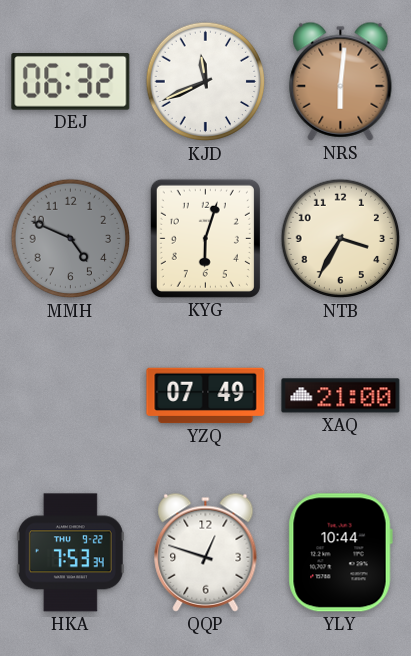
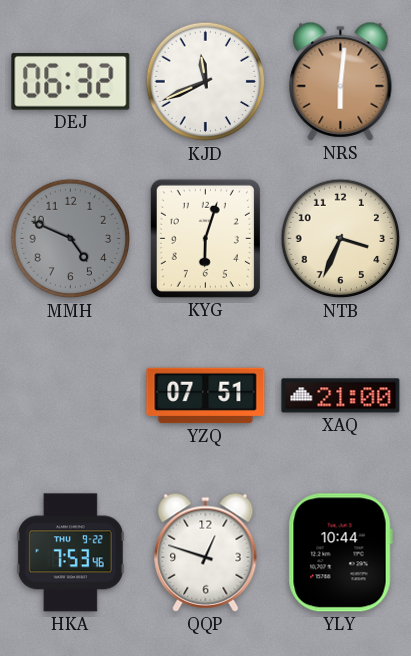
NTB: 3:35 -> 3:34
YZQ: 07:49 -> 07:51
HKA: 7:53:34 -> 7:53:46
